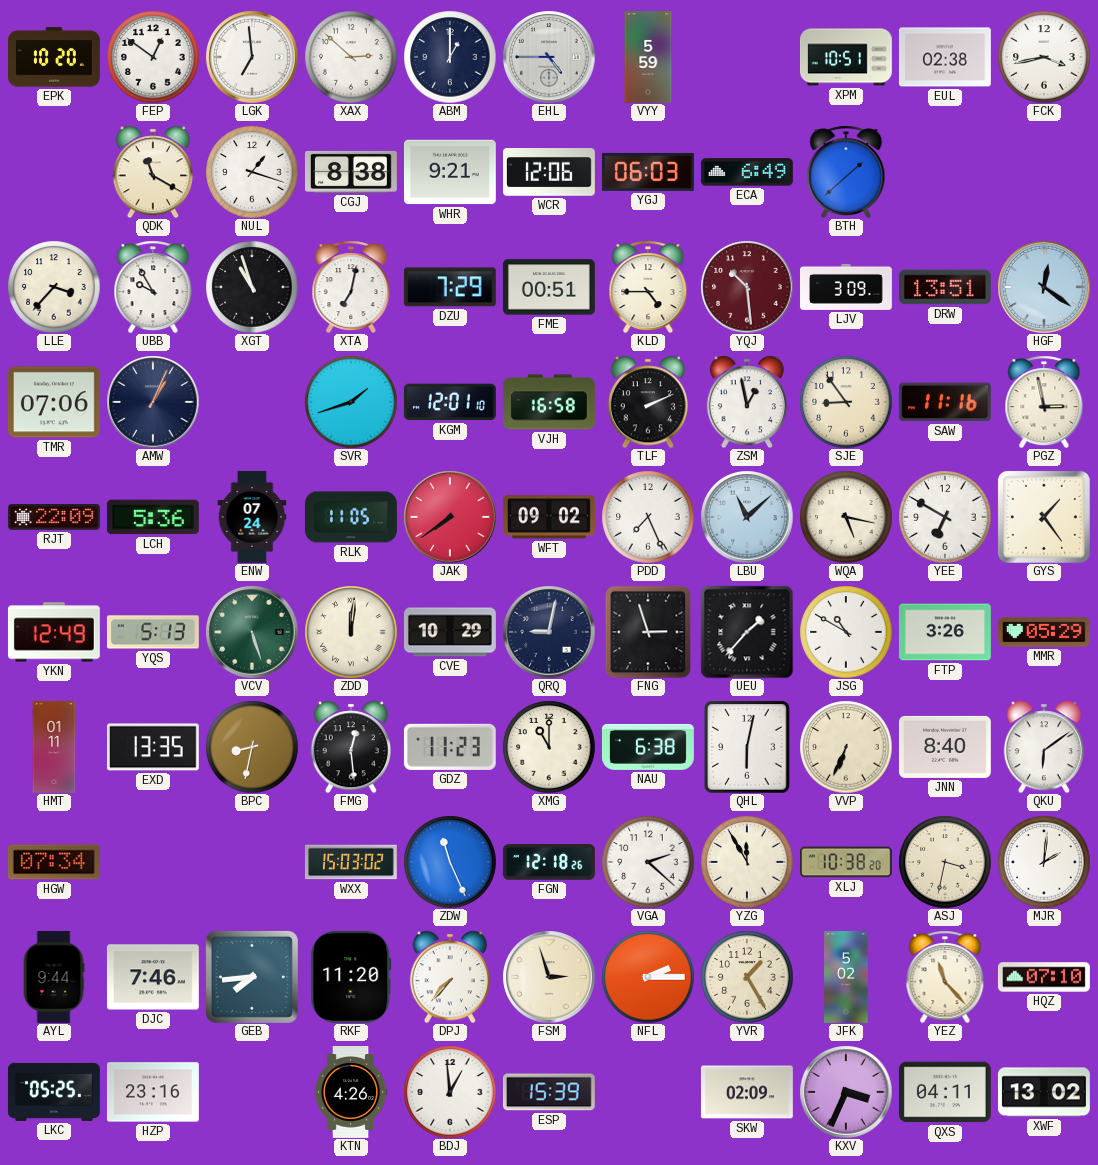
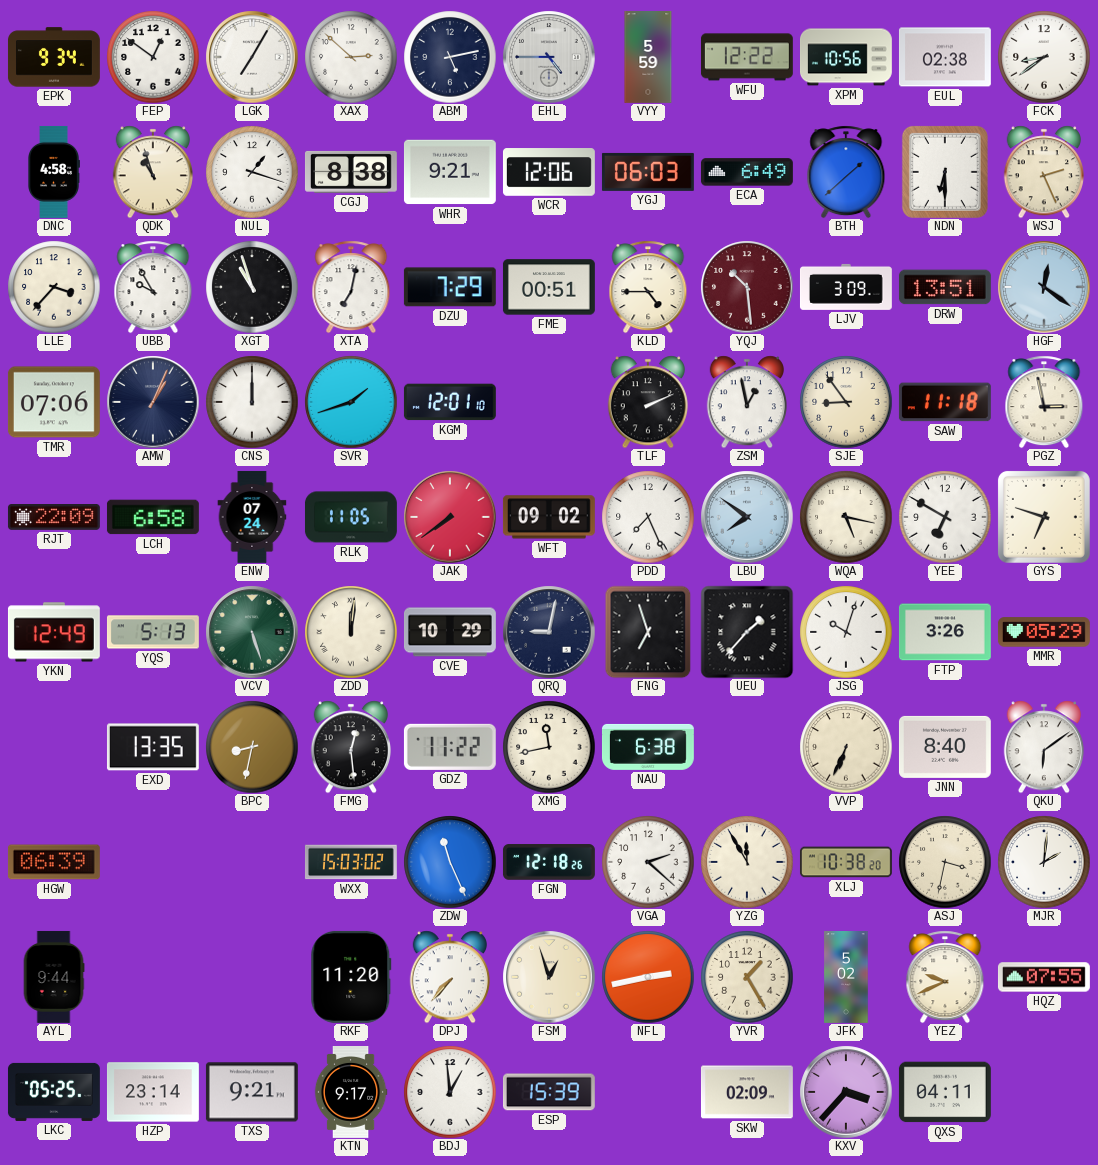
EPK: 10:20 -> 9:34
LGK: 6:59 -> 7:05
ABM: 1:00 -> 5:13
WFU: none -> 12:22
XPM: 10:51 -> 10:56
FCK: 3:43 -> 8:39
DNC: none -> 4:58
QDK: 11:20 -> 10:57
NDN: none -> 6:30
WSJ: none -> 2:26
CNS: none -> 12:00
VJH: 16:58 -> none
SAW: 11:16 -> 11:18
LCH: 5:36 -> 6:58
LBU: 11:08 -> 7:51
GYS: 1:24 -> 6:48
FNG: 2:57 -> 6:57
JSG: 10:50 -> 10:03
HMT: 01:11 -> none
GDZ: 11:23 -> 11:22
XMG: 11:00 -> 11:43
QHL: 6:02 -> none
HGW: 07:34 -> 06:39
DJC: 7:46 -> none
GEB: 7:44 -> none
FSM: 2:57 -> 12:57
NFL: 2:15 -> 2:43
YEZ: 11:23 -> 9:41
HQZ: 07:10 -> 07:55
HZP: 23:16 -> 23:14
TXS: none -> 9:21
KTN: 4:26 -> 9:17
KXV: 3:34 -> 3:37
XWF: 13:02 -> none
